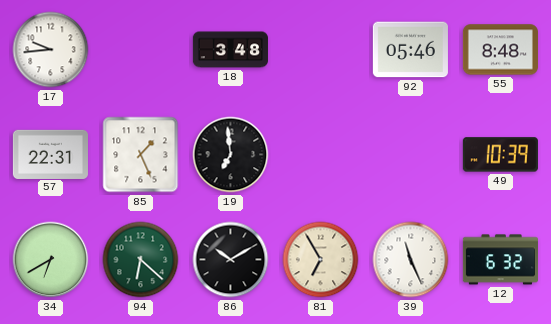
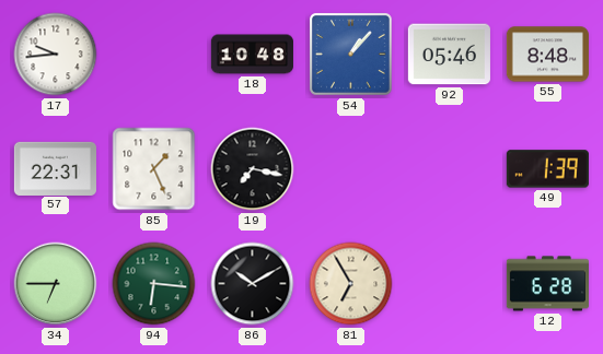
18: 3:48 -> 10:48
54: none -> 1:07
19: 6:59 -> 7:17
49: 10:39 -> 1:39
34: 6:40 -> 6:45
94: 6:22 -> 6:16
39: 11:26 -> none
12: 6:32 -> 6:28
